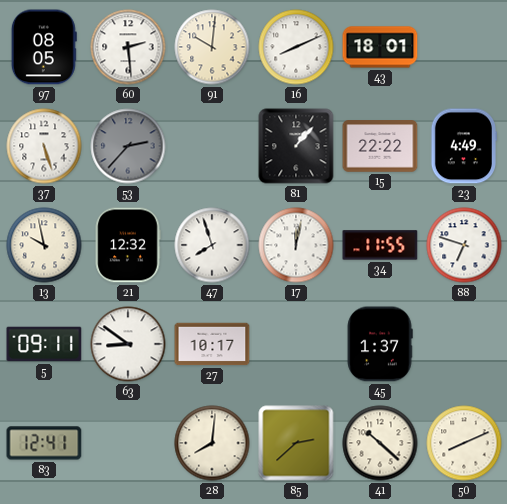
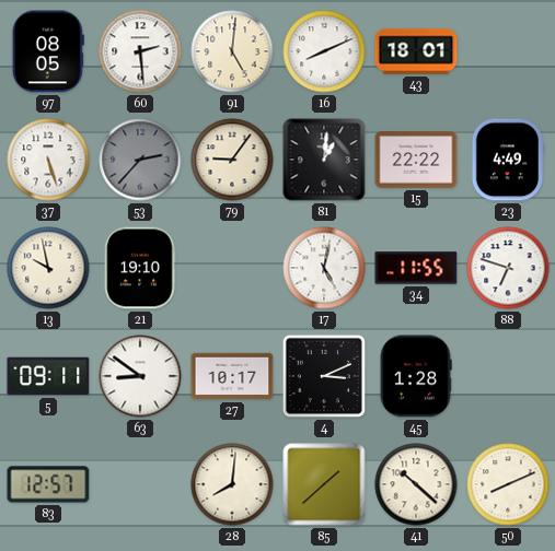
91: 10:01 -> 5:01
79: none -> 9:06
81: 1:07 -> 1:01
21: 12:32 -> 19:10
47: 7:57 -> none
17: 12:02 -> 5:02
4: none -> 3:11
45: 1:37 -> 1:28
83: 12:41 -> 12:57
85: 2:38 -> 1:38
